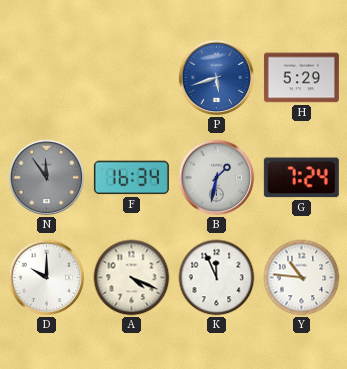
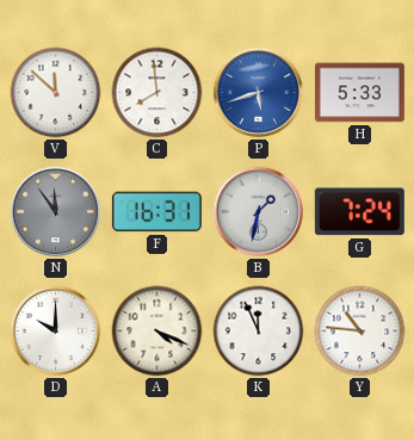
V: none -> 11:52
C: none -> 7:59
H: 5:29 -> 5:33
F: 16:34 -> 16:31
